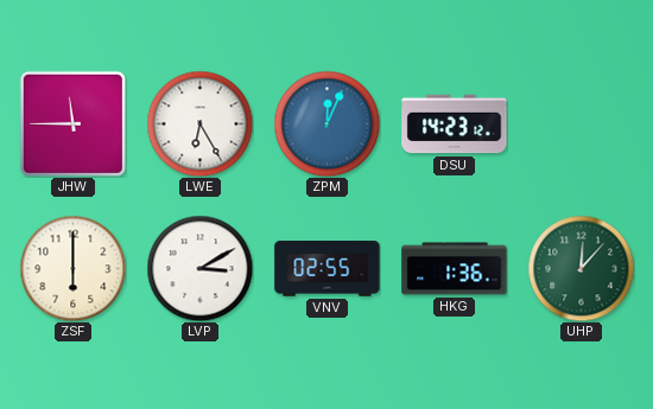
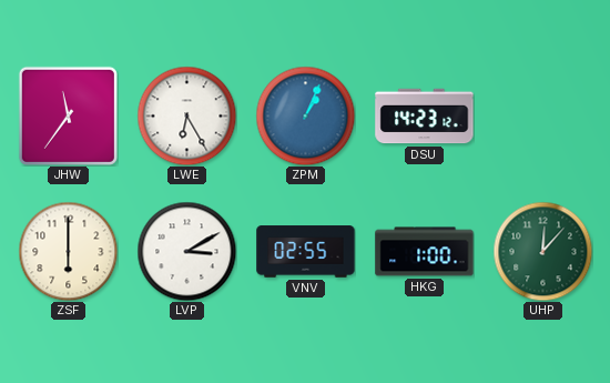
JHW: 11:45 -> 11:36
ZPM: 12:04 -> 1:04
HKG: 1:36 -> 1:00
